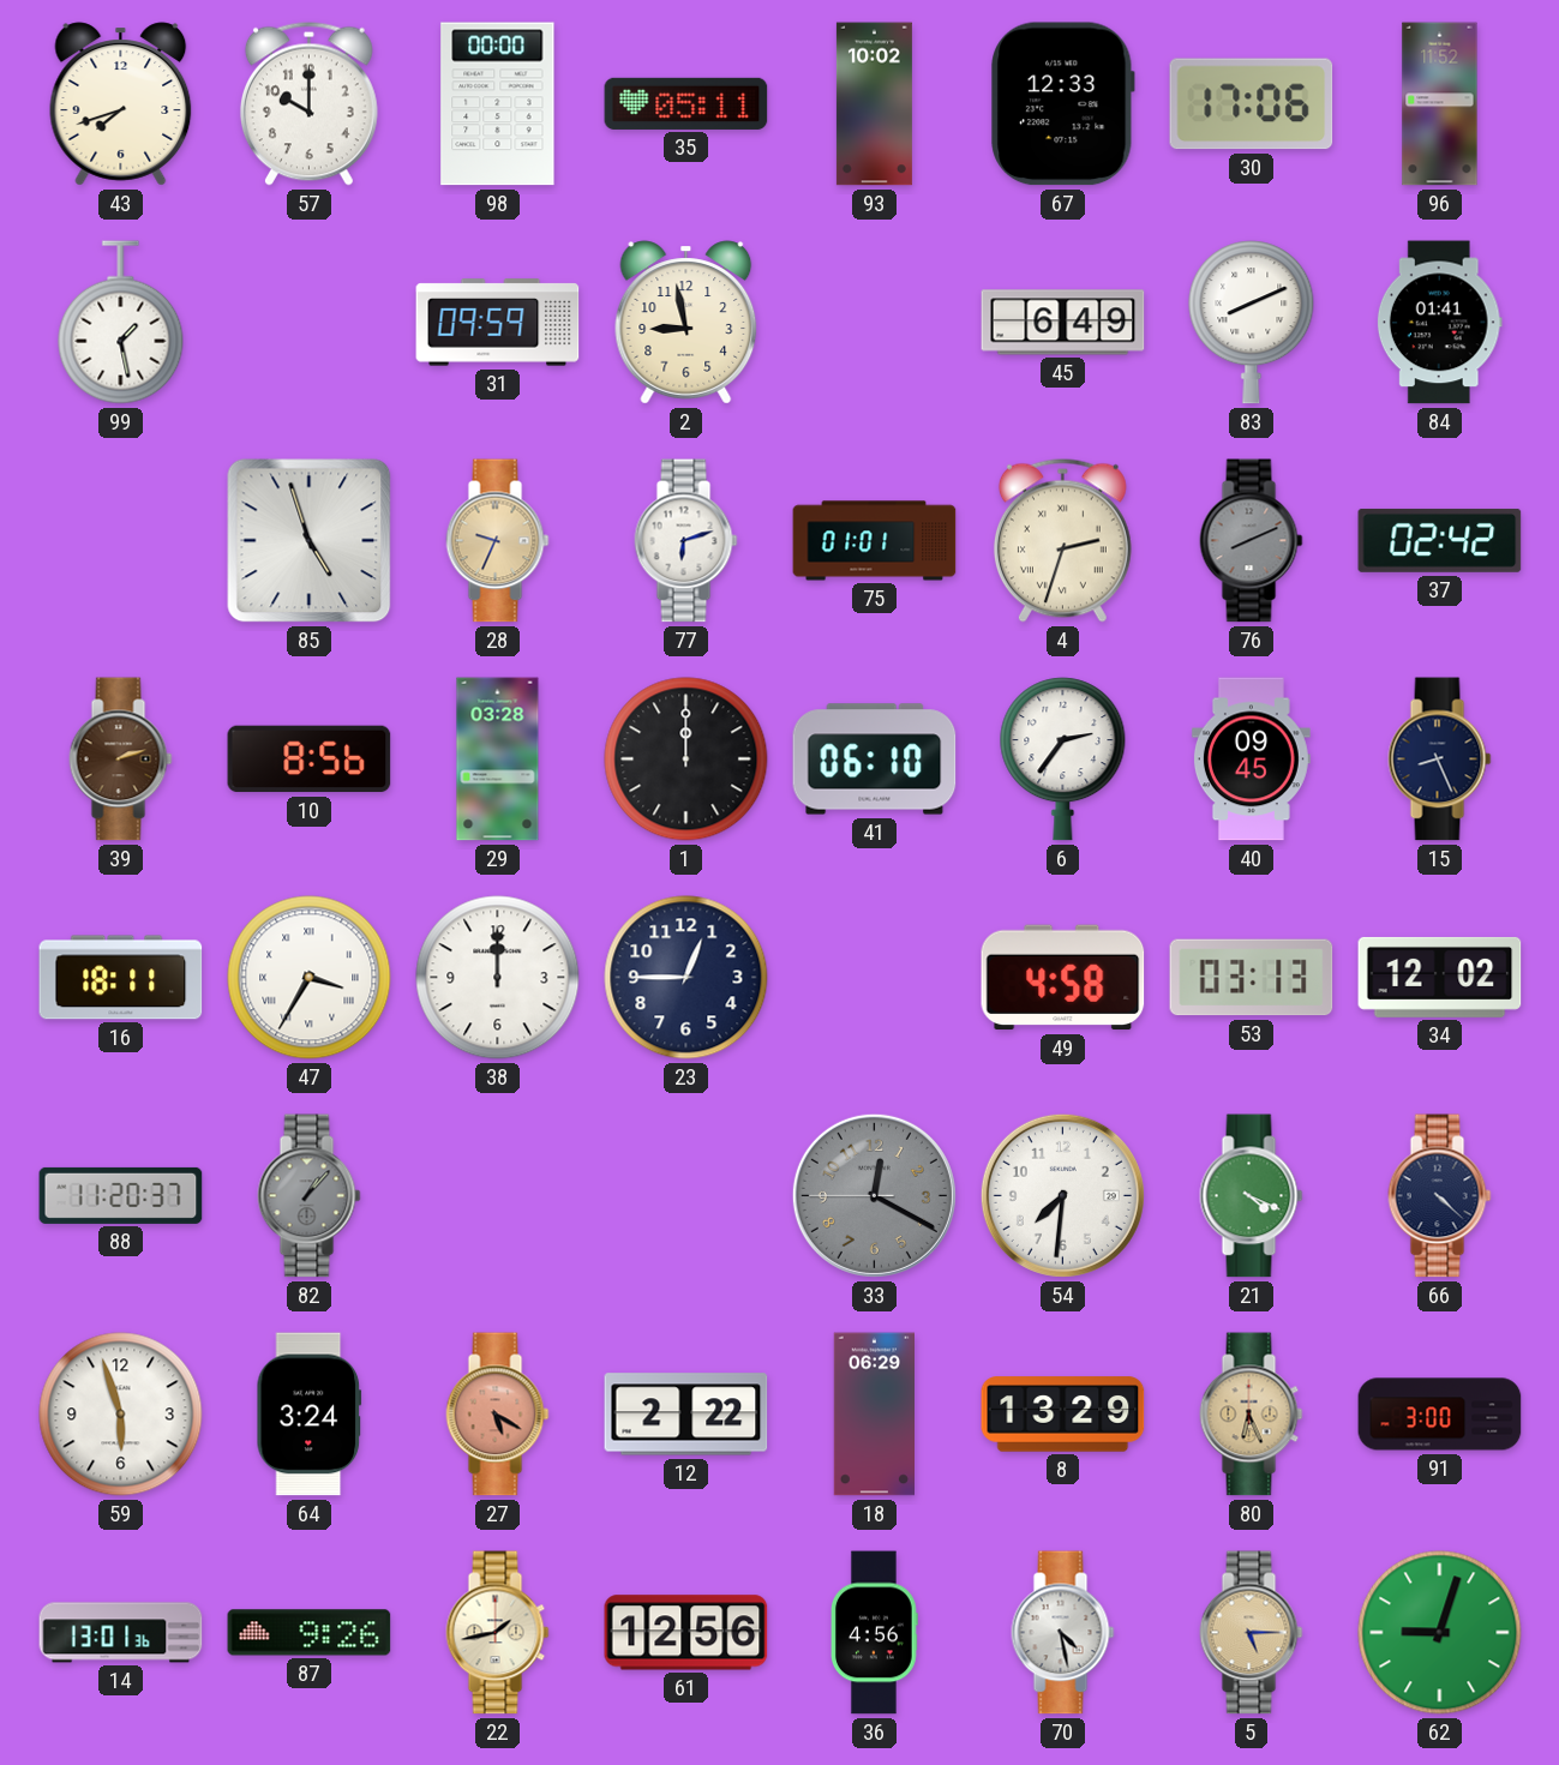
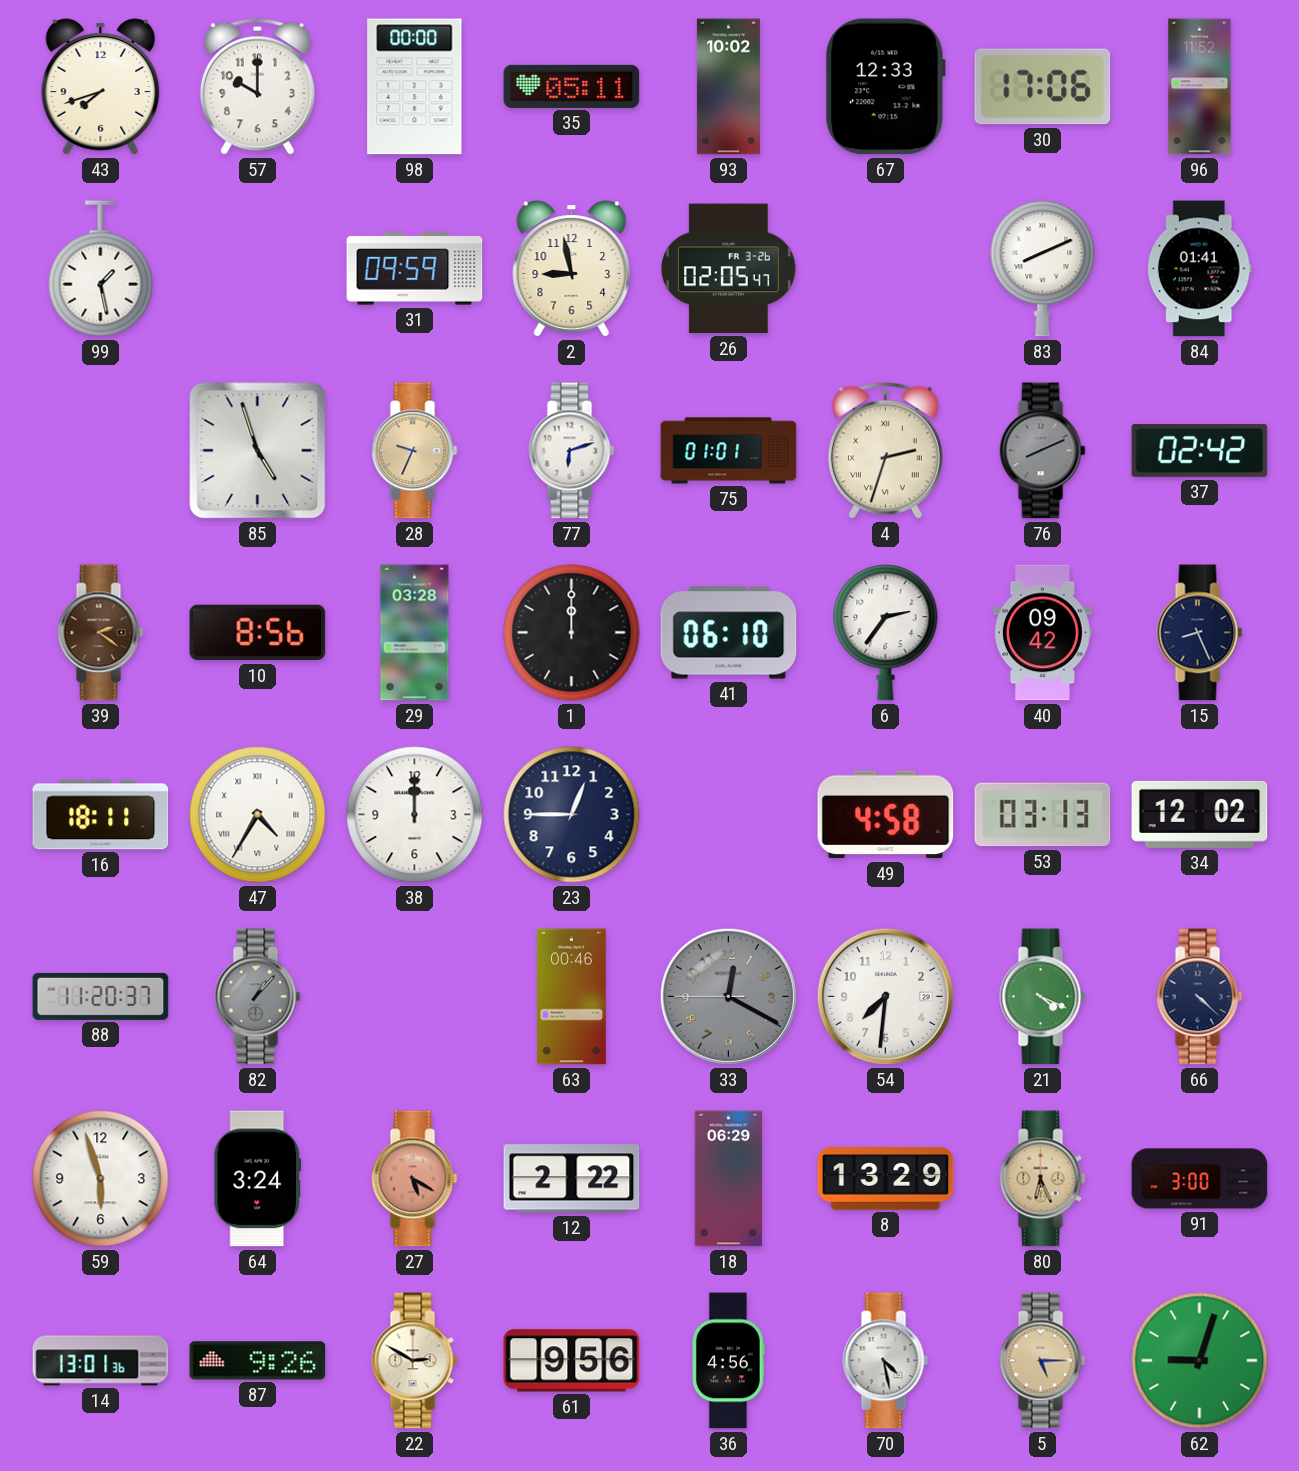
26: none -> 02:05
45: 6:49 -> none
39: 2:12 -> 2:21
40: 09:45 -> 09:42
47: 3:35 -> 4:35
63: none -> 00:46
22: 1:43 -> 2:50
61: 12:56 -> 9:56
